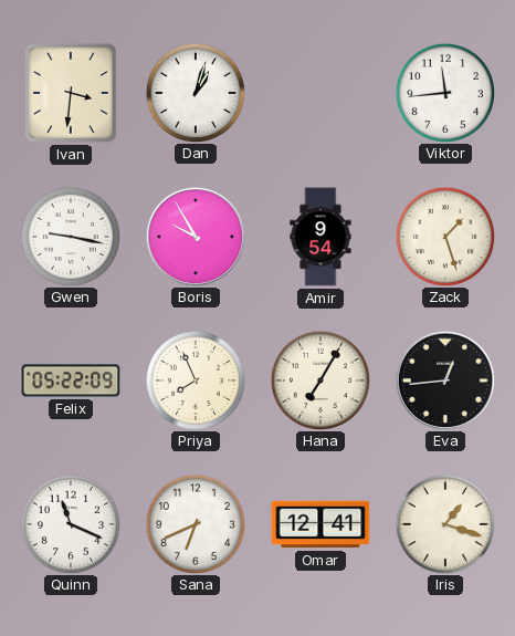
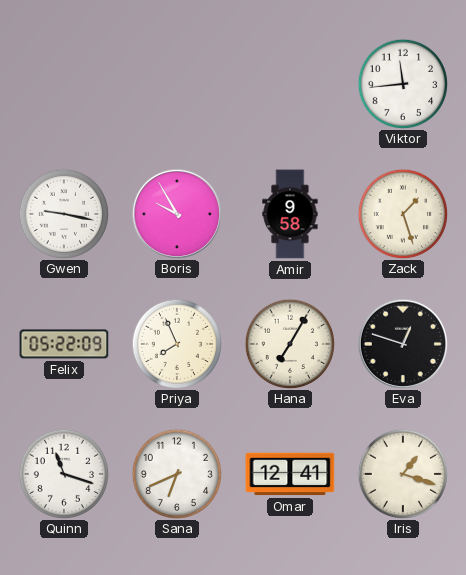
Ivan: 3:31 -> none
Dan: 1:03 -> none
Amir: 9:54 -> 9:58
Eva: 12:44 -> 12:48
Quinn: 11:19 -> 11:18
